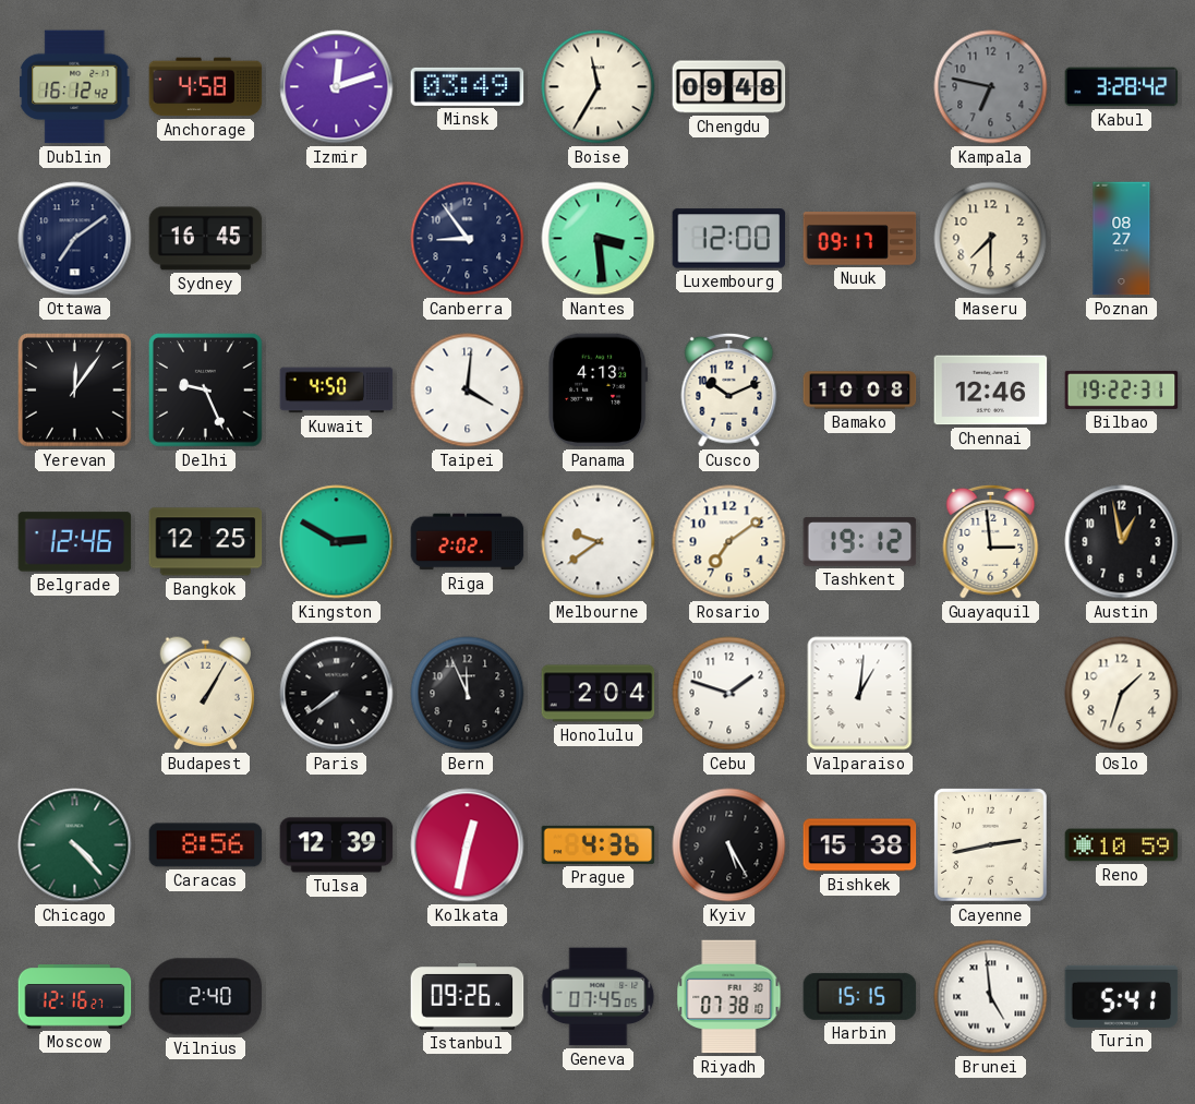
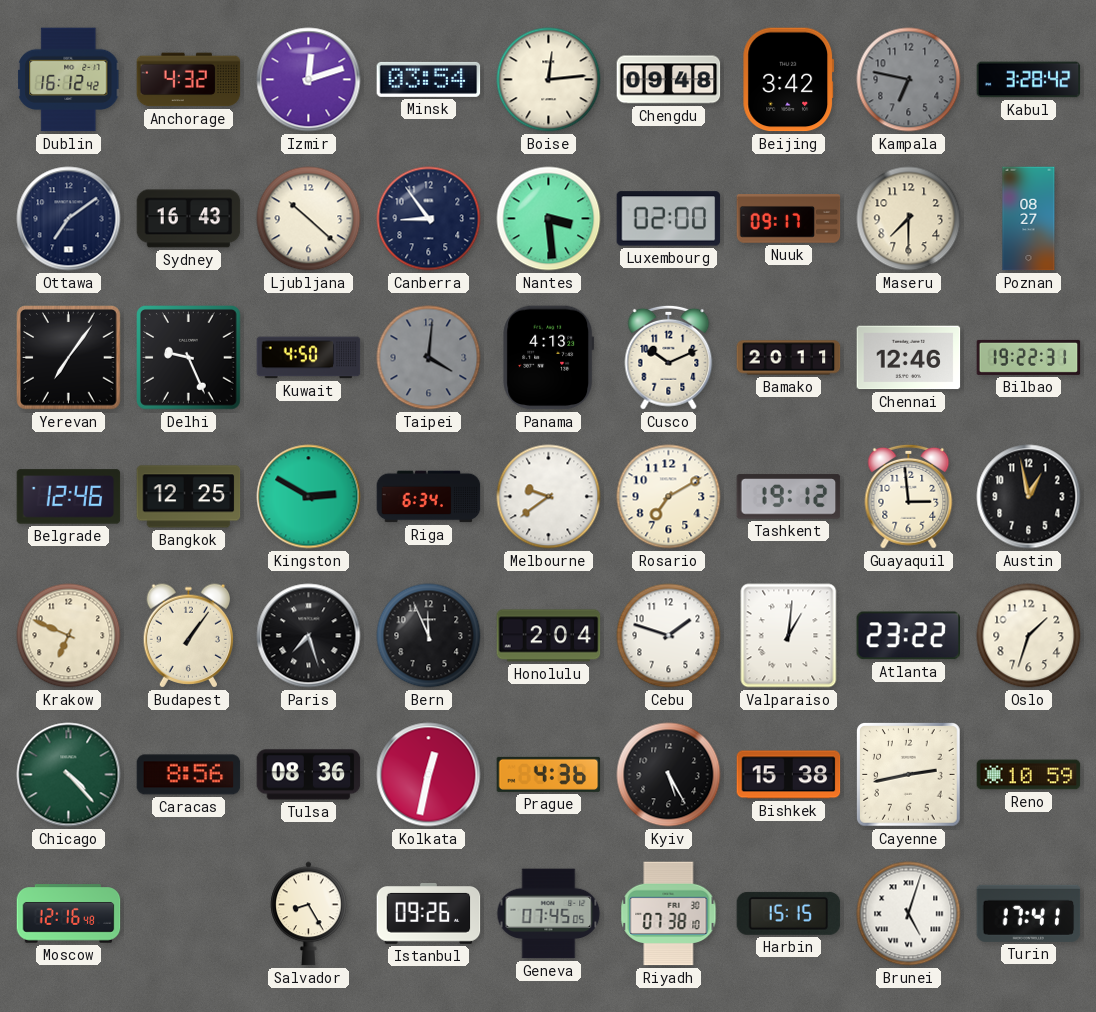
Anchorage: 4:58 -> 4:32
Minsk: 03:49 -> 03:54
Boise: 11:35 -> 12:14
Beijing: none -> 3:42
Sydney: 16:45 -> 16:43
Ljubljana: none -> 10:22
Luxembourg: 12:00 -> 02:00
Yerevan: 12:06 -> 7:06
Taipei dial: white -> grey
Bamako: 10:08 -> 20:11
Riga: 2:02 -> 6:34
Rosario: 7:09 -> 7:10
Krakow: none -> 6:49
Budapest: 1:05 -> 1:06
Paris: 7:39 -> 7:27
Atlanta: none -> 23:22
Tulsa: 12:39 -> 08:36
Moscow: 12:16:27 -> 12:16:48
Vilnius: 2:40 -> none
Salvador: none -> 8:25
Brunei: 4:59 -> 5:03
Turin: 5:41 -> 17:41
